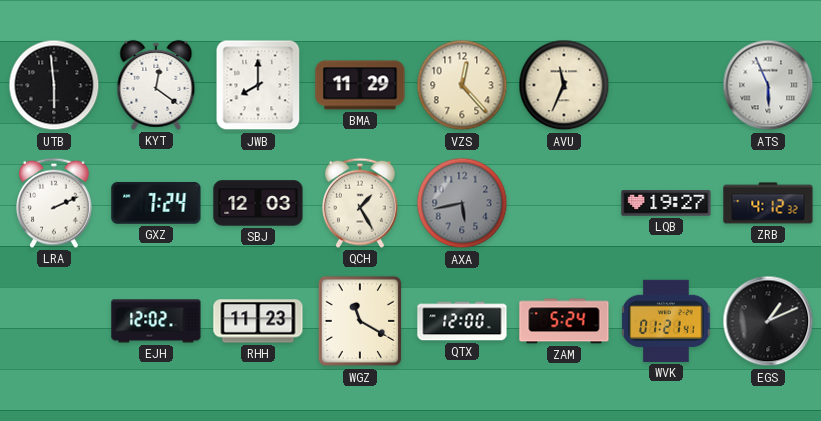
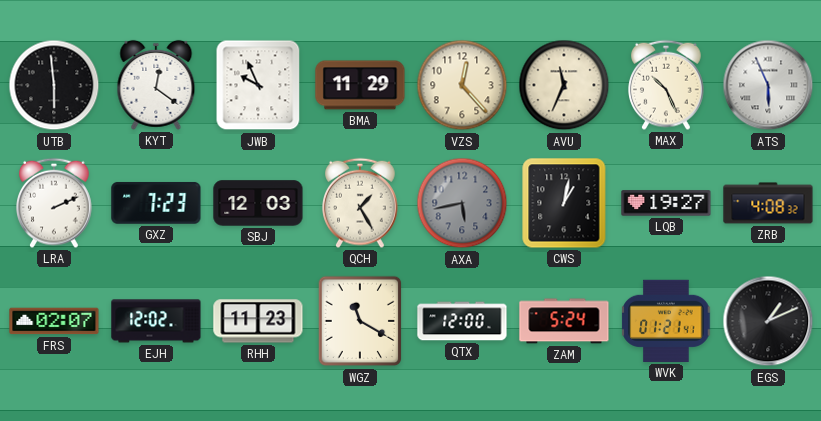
JWB: 8:00 -> 9:56
MAX: none -> 10:26
GXZ: 7:24 -> 7:23
CWS: none -> 1:02
ZRB: 4:12 -> 4:08
FRS: none -> 02:07
